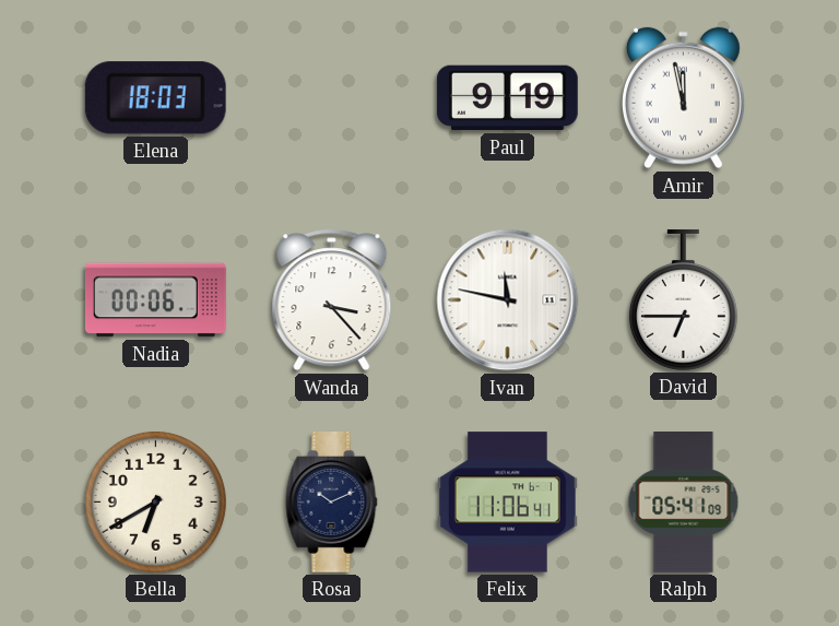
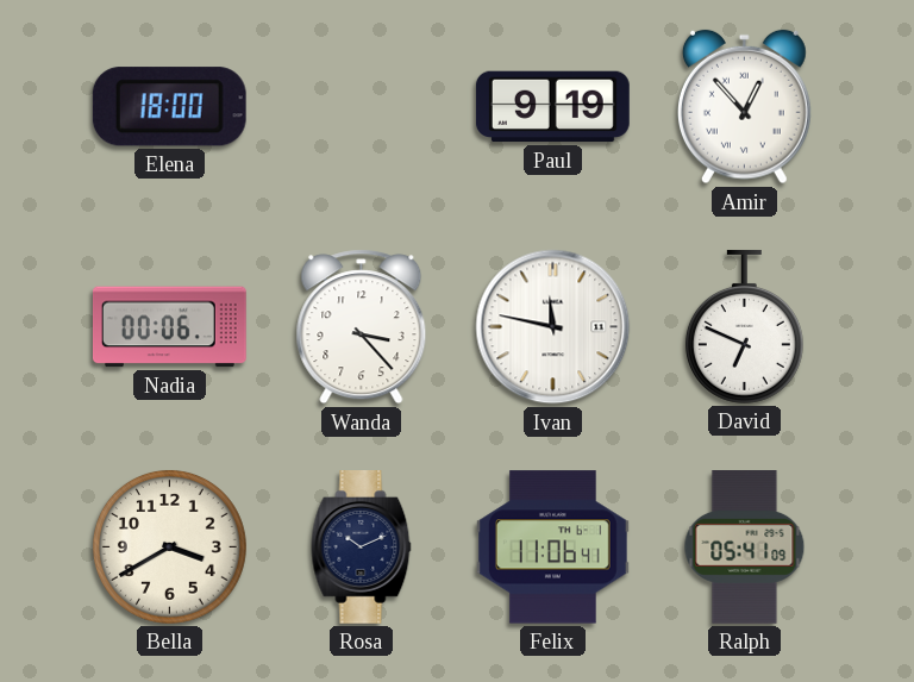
Elena: 18:03 -> 18:00
Amir: 11:58 -> 12:53
David: 6:45 -> 6:49
Bella: 6:40 -> 3:40
